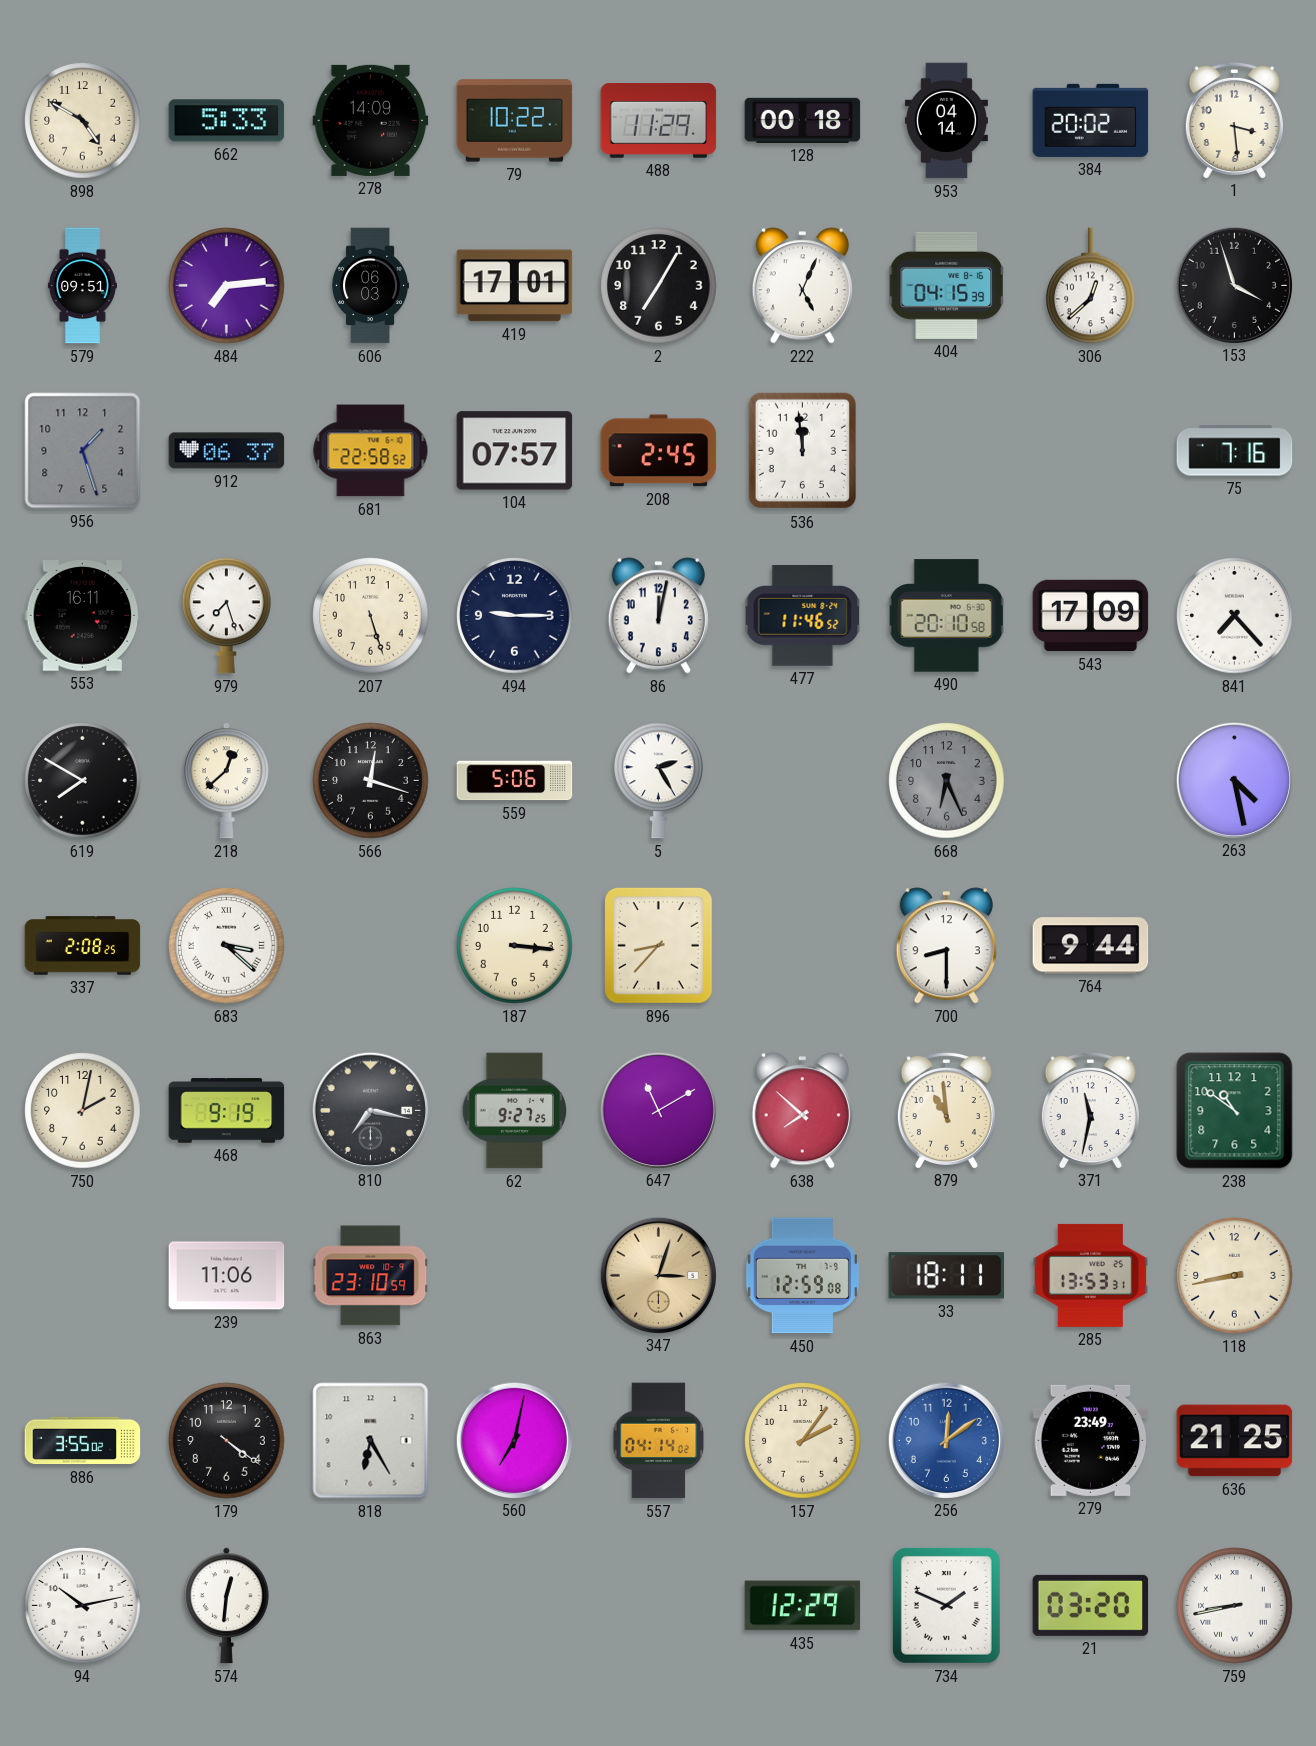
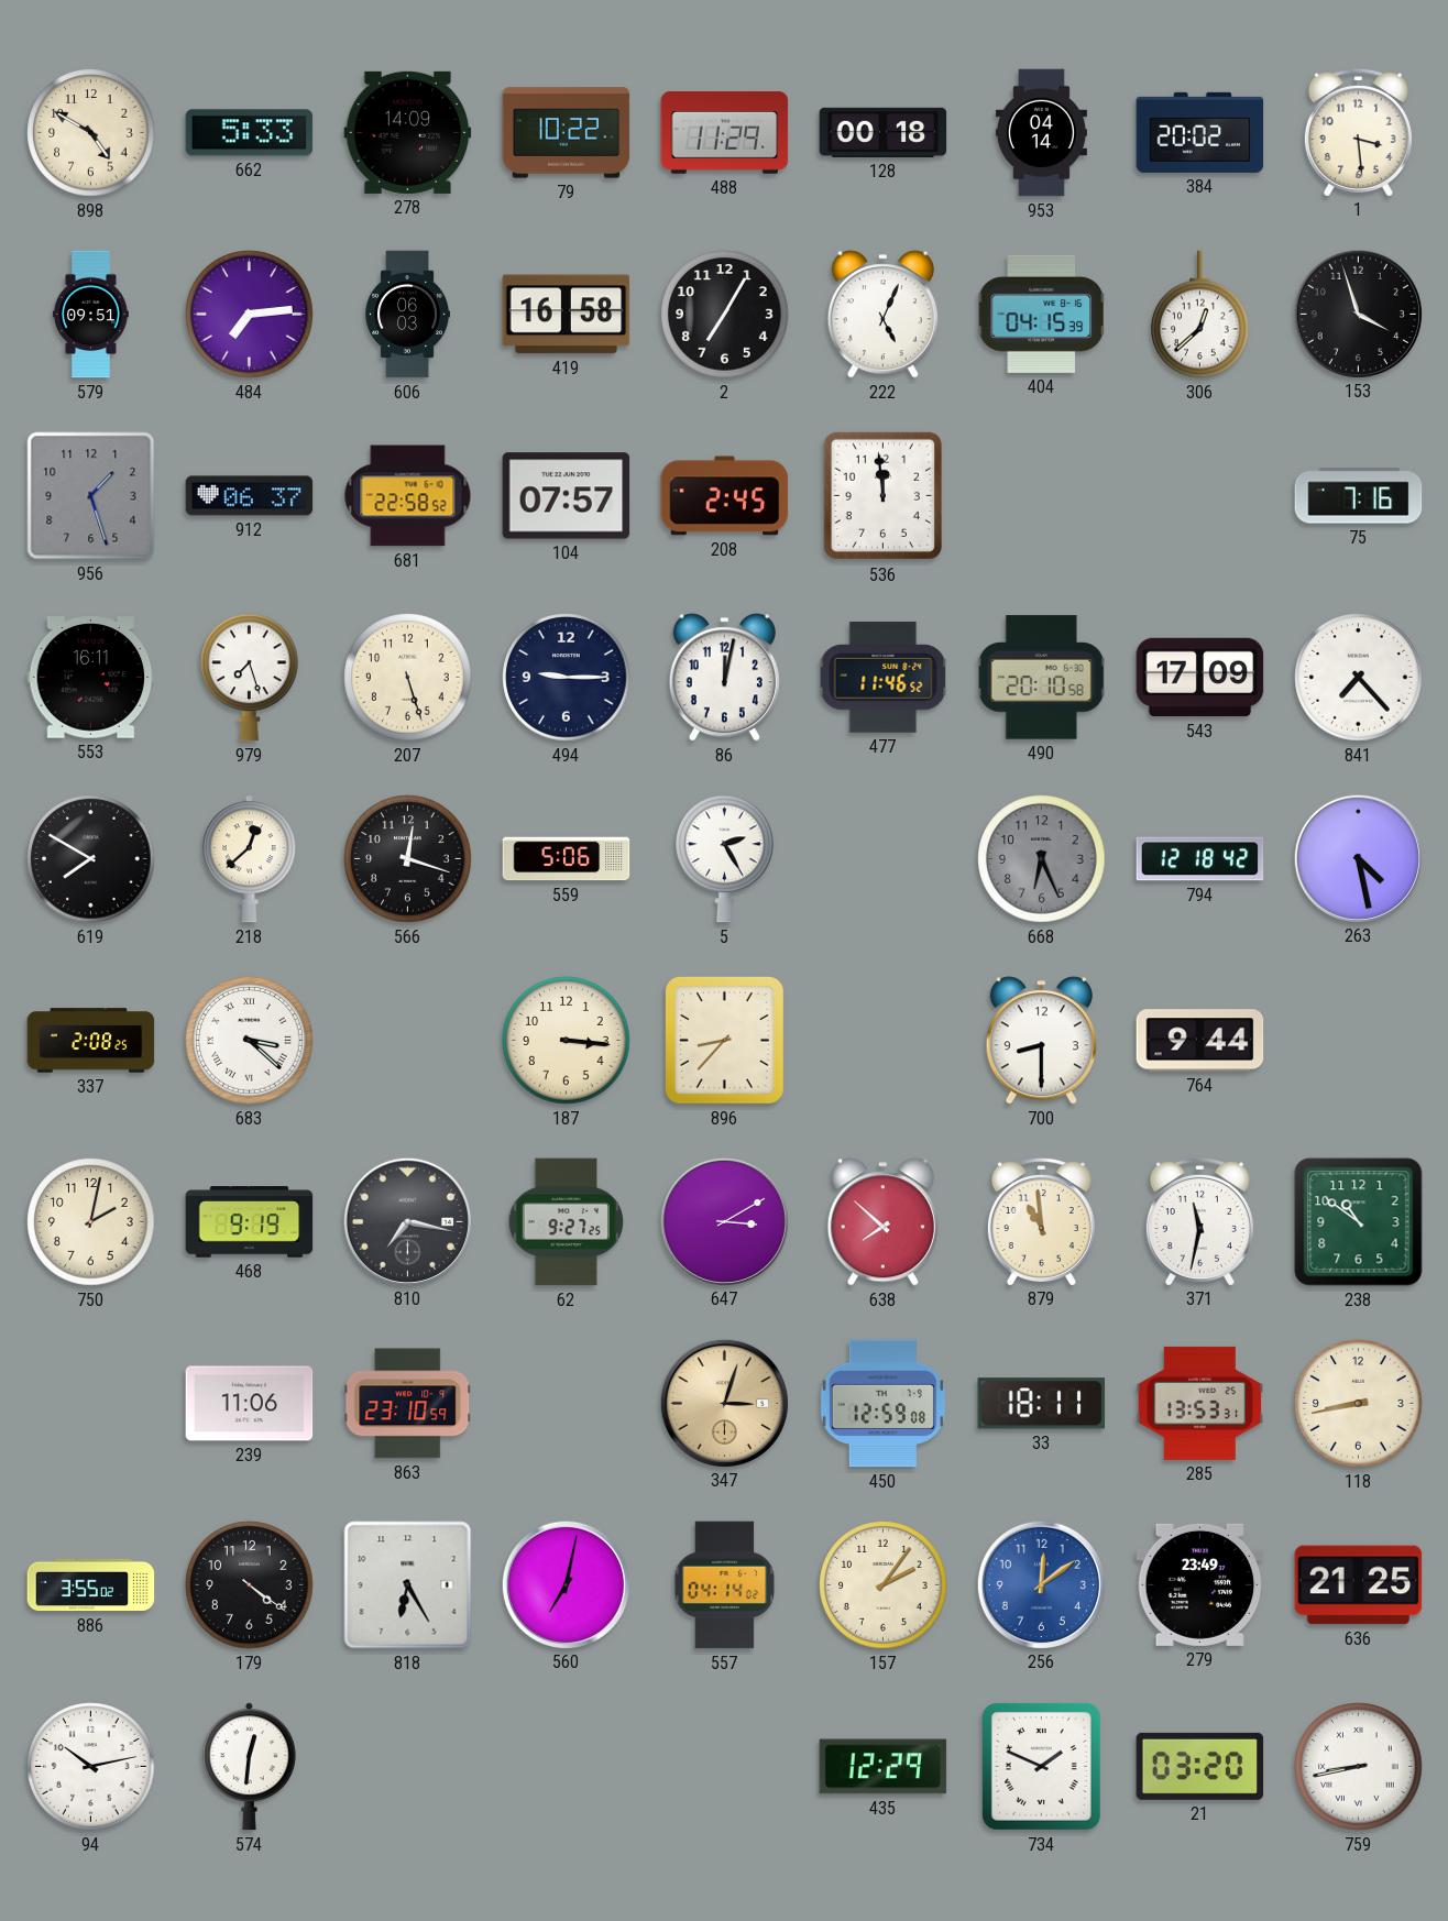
419: 17:01 -> 16:58
794: none -> 12:18
647: 11:10 -> 3:10
